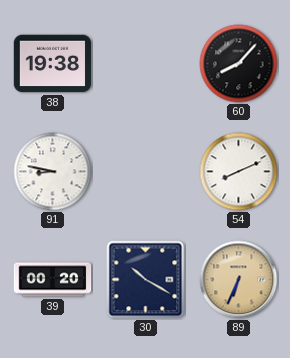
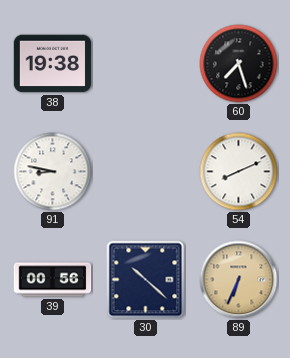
60: 8:07 -> 7:27
39: 00:20 -> 00:56
30: 10:20 -> 10:22
